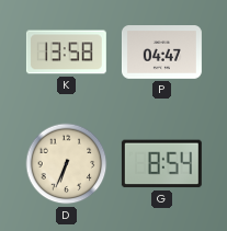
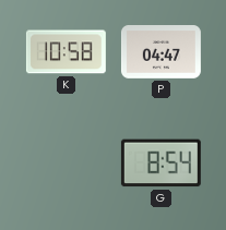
K: 13:58 -> 10:58
D: 6:34 -> none
